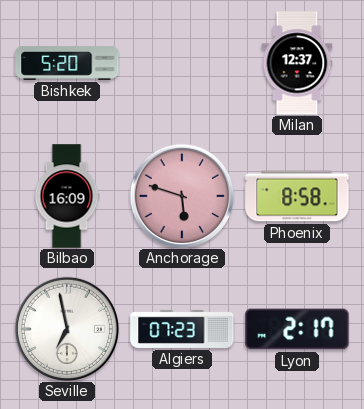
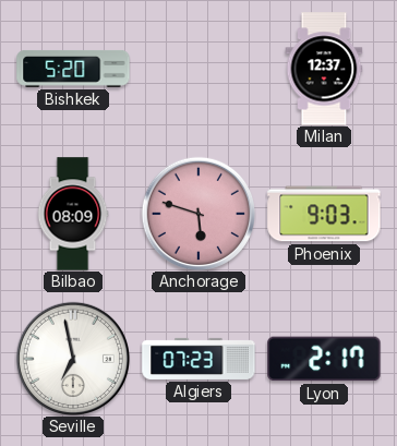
Bilbao: 16:09 -> 08:09
Phoenix: 8:58 -> 9:03
